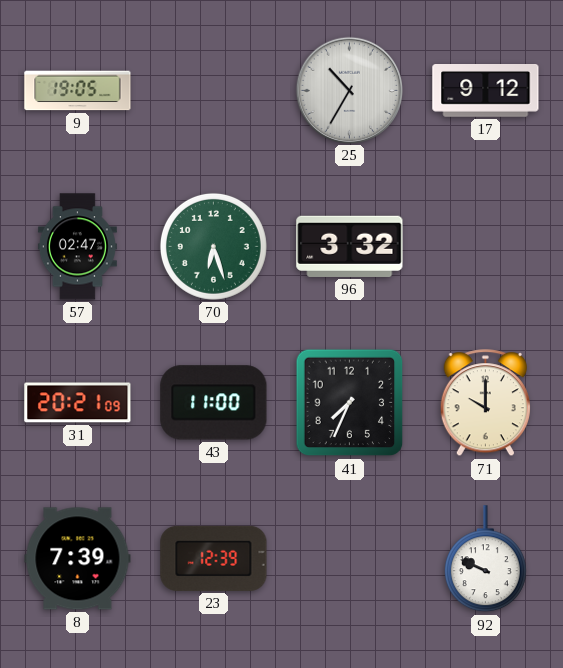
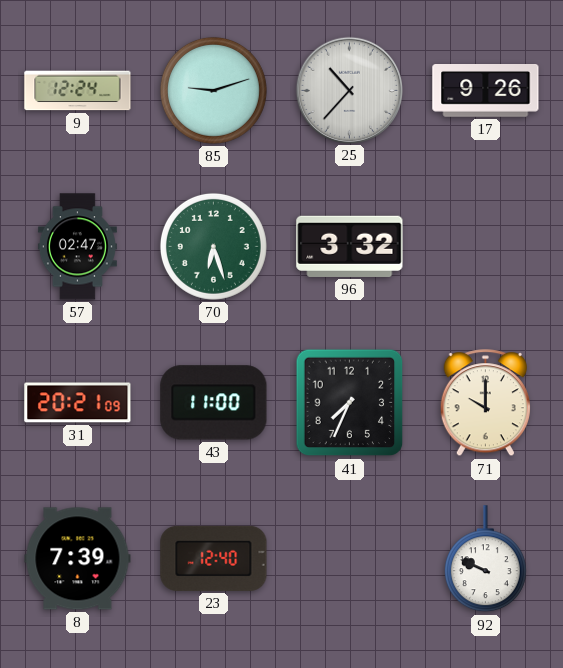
9: 19:05 -> 12:24
85: none -> 9:12
25: 10:35 -> 10:37
17: 9:12 -> 9:26
23: 12:39 -> 12:40
